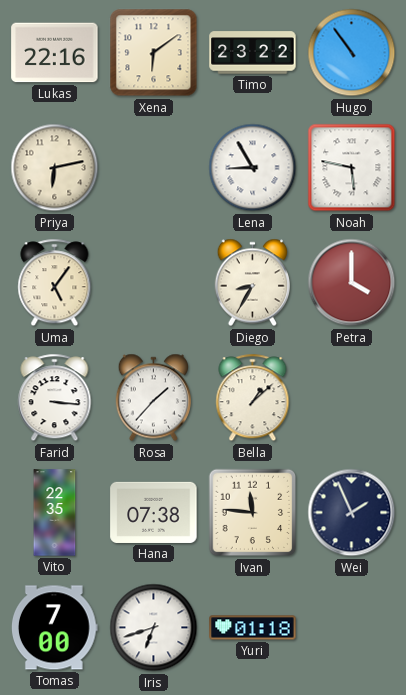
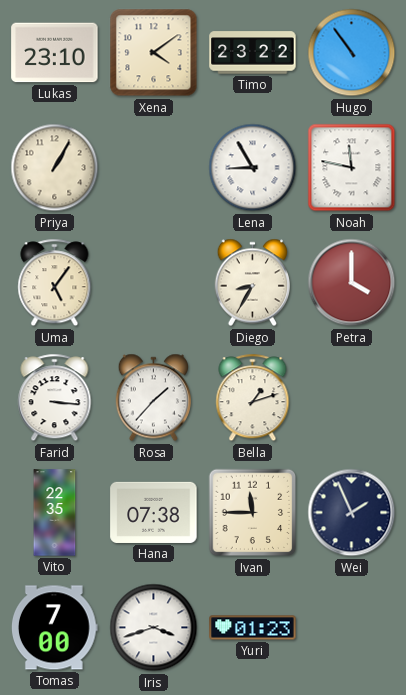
Lukas: 22:16 -> 23:10
Xena: 6:09 -> 4:09
Priya: 6:13 -> 1:05
Noah: 5:47 -> 11:47
Bella: 1:08 -> 1:12
Ivan: 11:46 -> 11:45
Iris: 6:42 -> 3:42
Yuri: 01:18 -> 01:23
